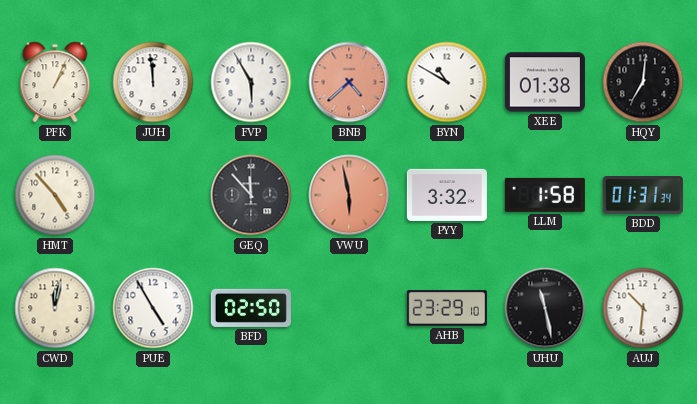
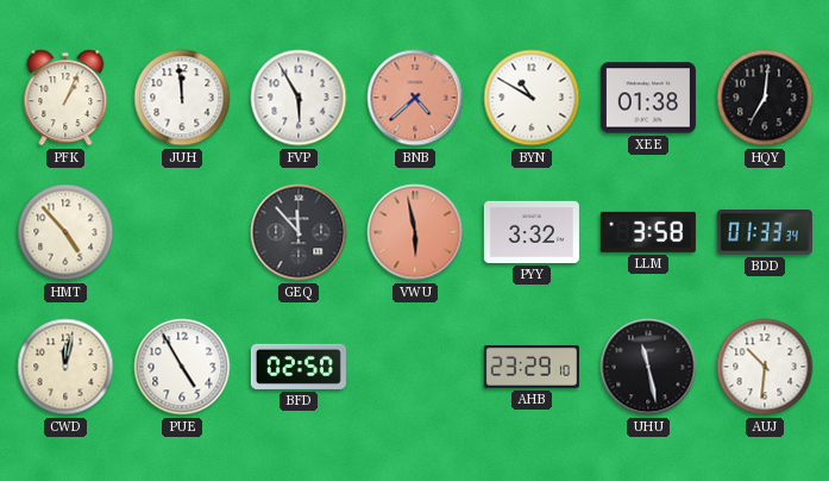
LLM: 1:58 -> 3:58
BDD: 01:31 -> 01:33
